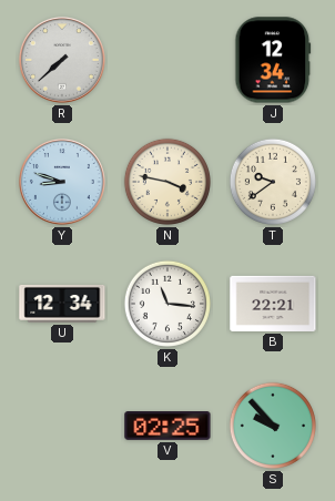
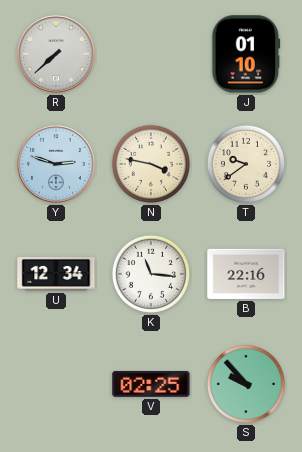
J: 12:34 -> 01:10
Y: 8:48 -> 2:48
B: 22:21 -> 22:16
